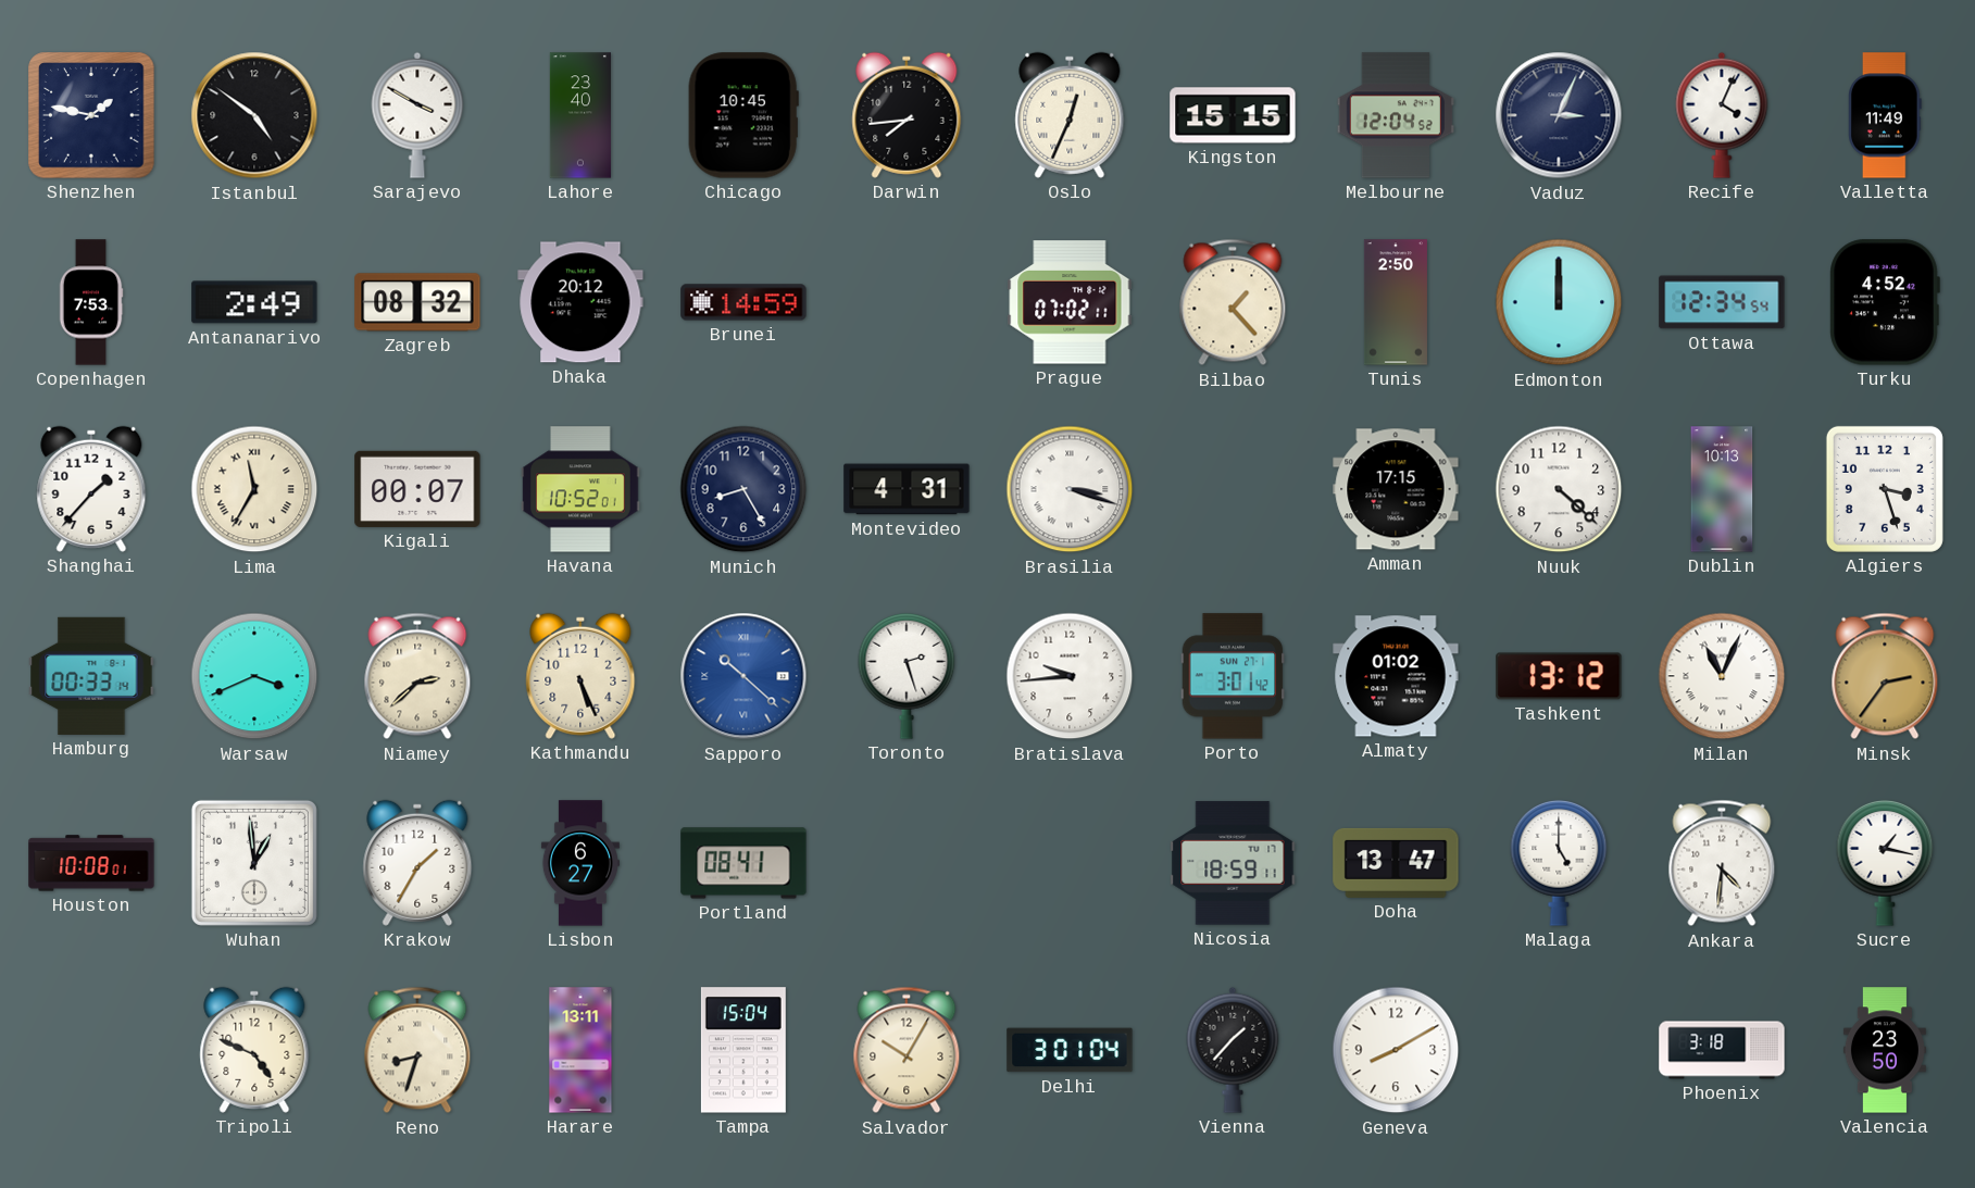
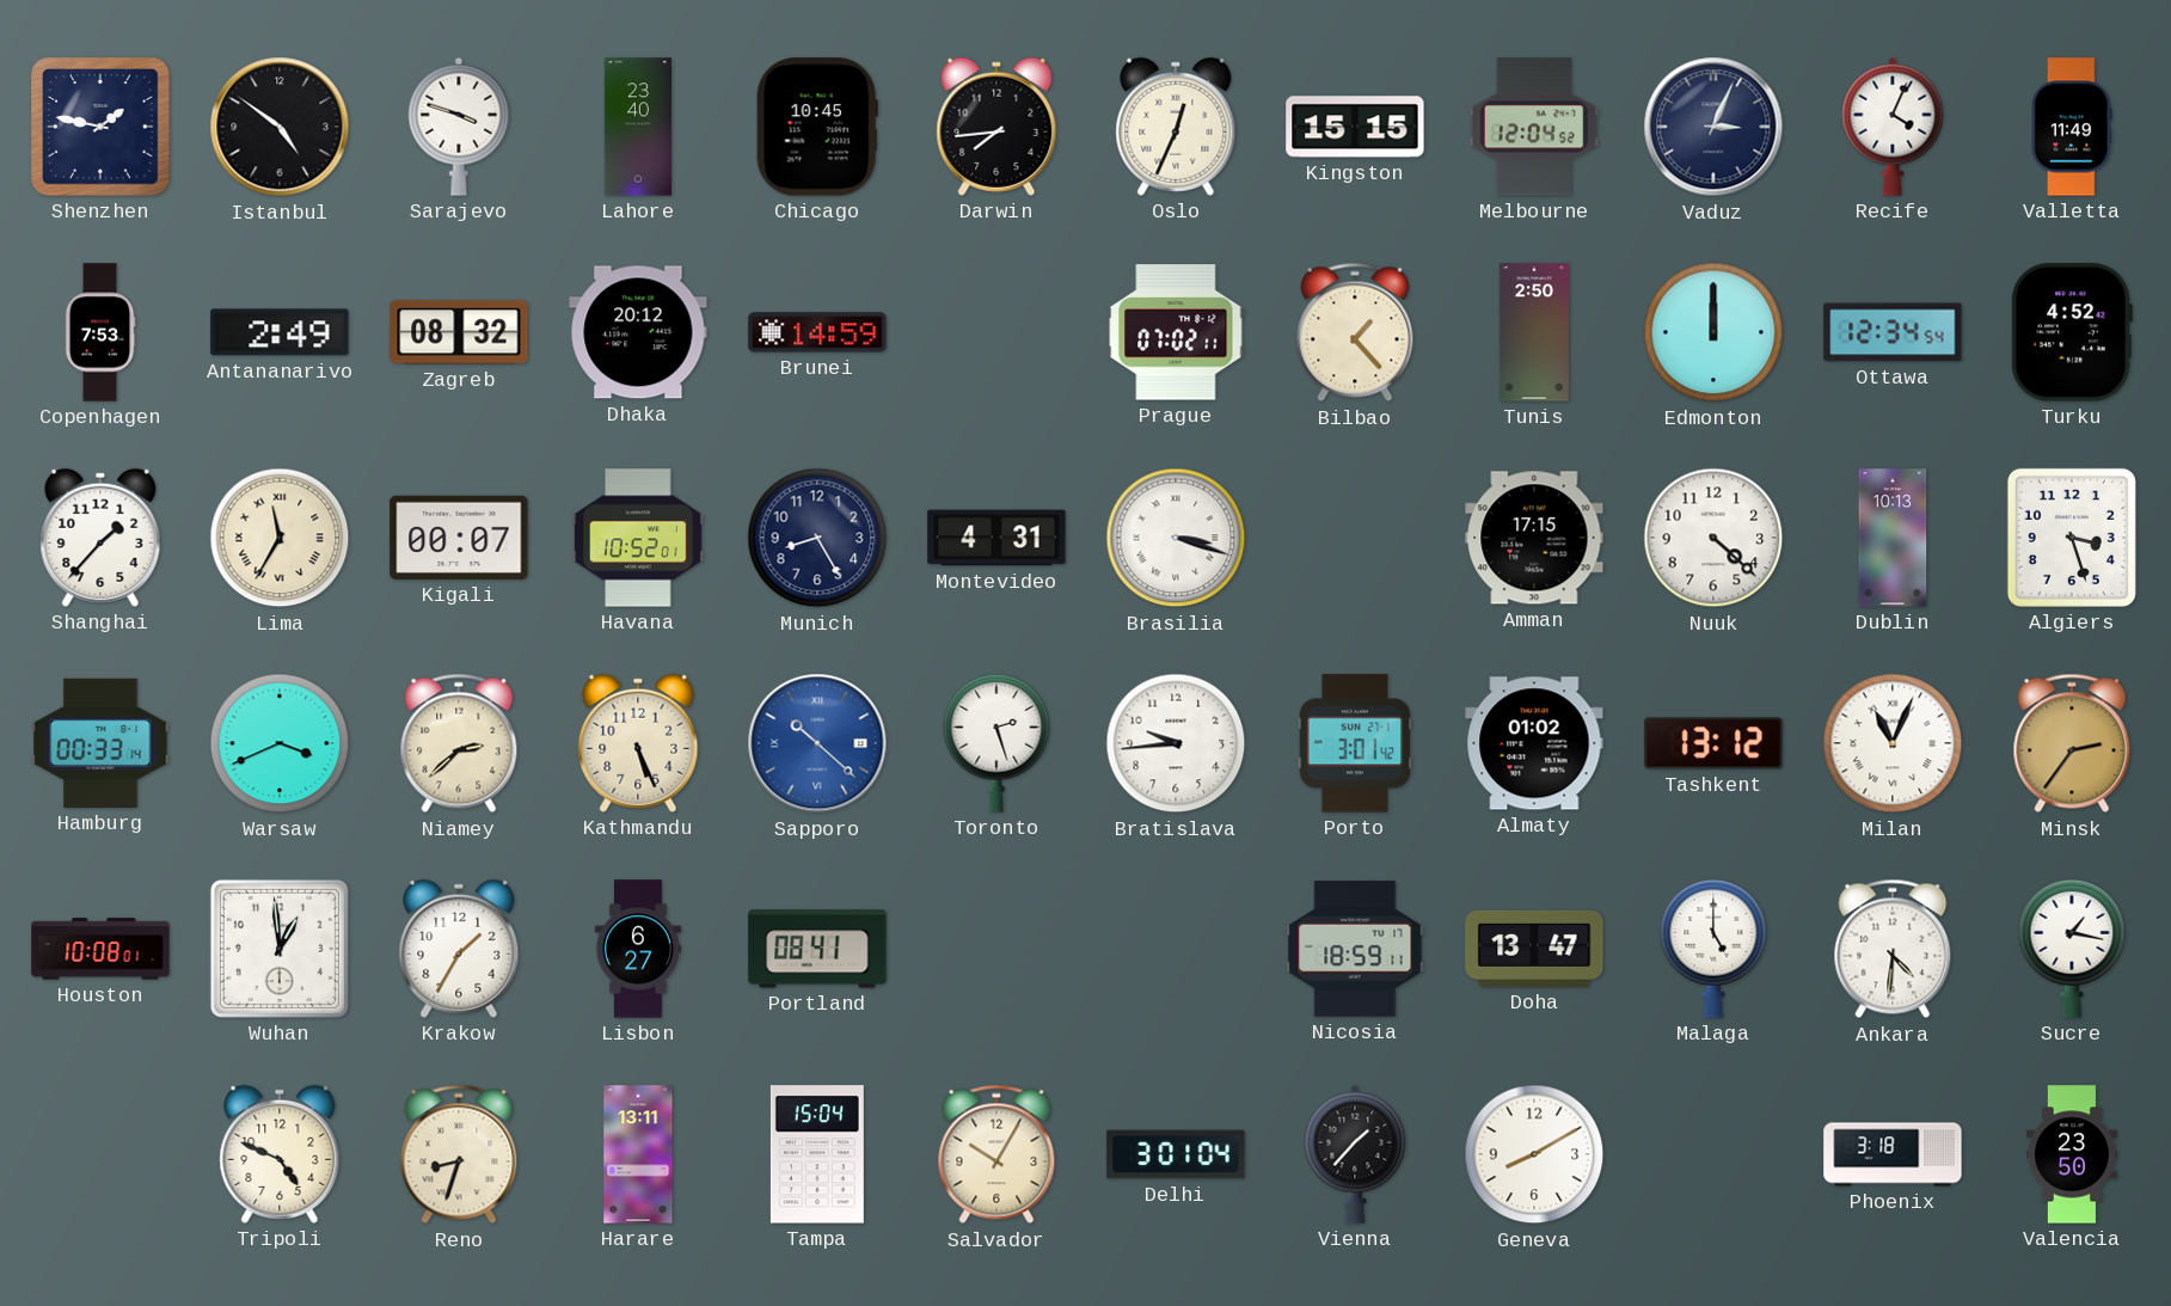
Sarajevo: 3:50 -> 3:48
